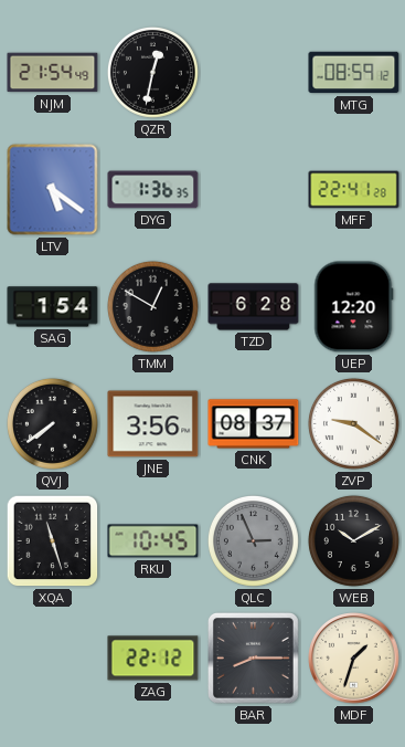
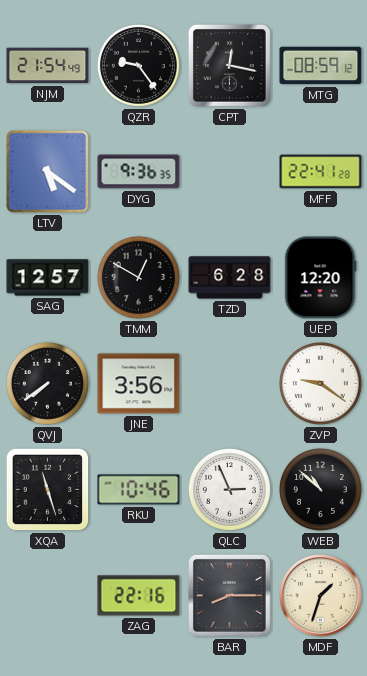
QZR: 12:32 -> 9:24
CPT: none -> 12:17
DYG: 1:36 -> 9:36
SAG: 1:54 -> 12:57
CNK: 08:37 -> none
RKU: 10:45 -> 10:46
QLC dial: grey -> white
WEB: 10:10 -> 10:52
ZAG: 22:12 -> 22:16
